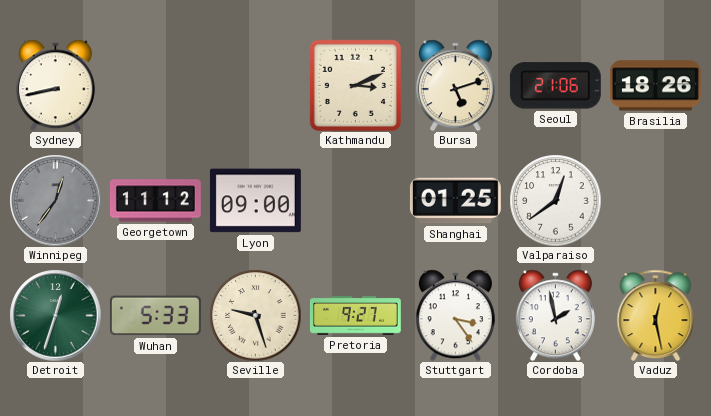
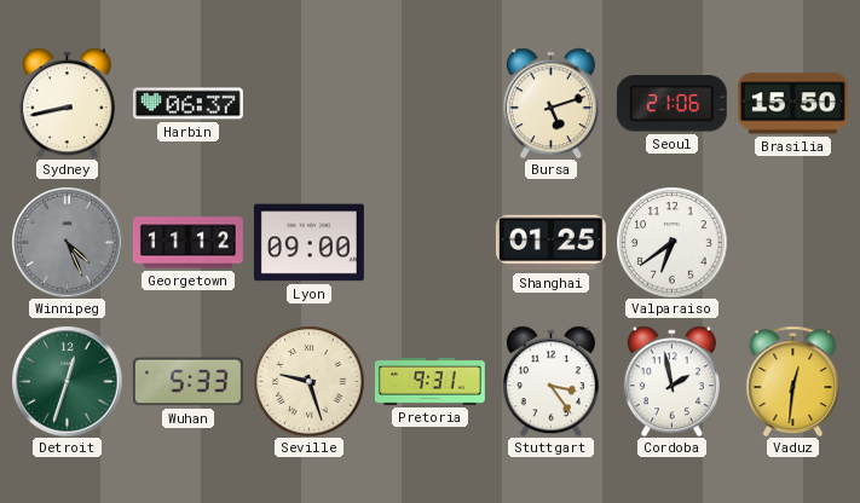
Harbin: none -> 06:37
Kathmandu: 3:11 -> none
Brasilia: 18:26 -> 15:50
Winnipeg: 12:36 -> 4:26
Valparaiso: 12:39 -> 6:39
Pretoria: 9:27 -> 9:31
Vaduz: 12:28 -> 12:31
